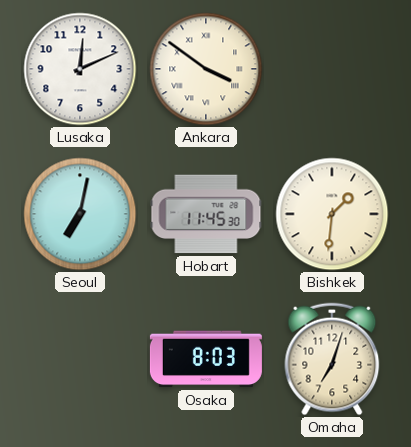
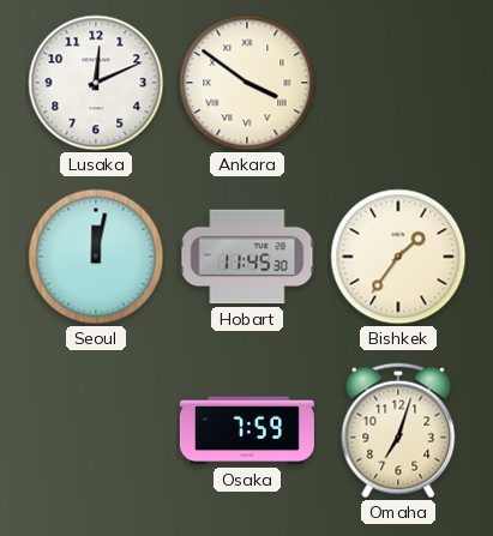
Seoul: 7:02 -> 12:02
Bishkek: 1:31 -> 1:36
Osaka: 8:03 -> 7:59
